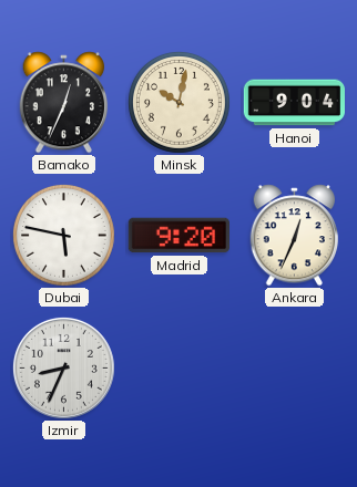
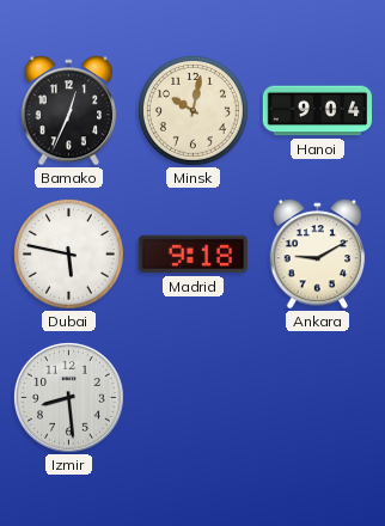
Madrid: 9:20 -> 9:18
Ankara: 12:34 -> 9:10
Izmir: 8:34 -> 8:29
